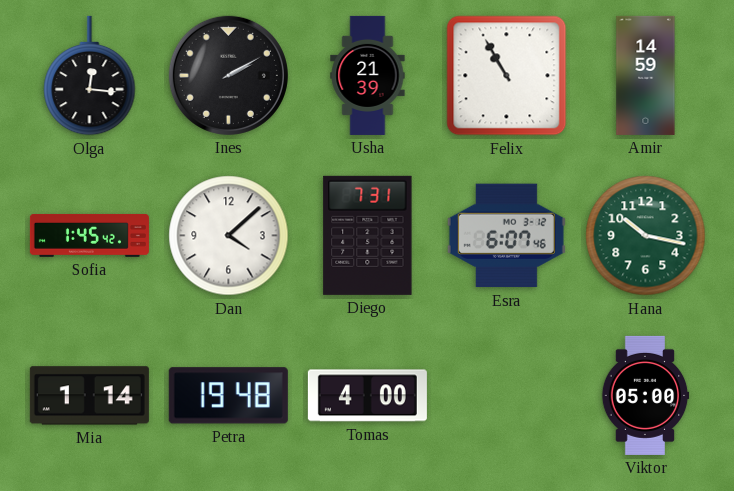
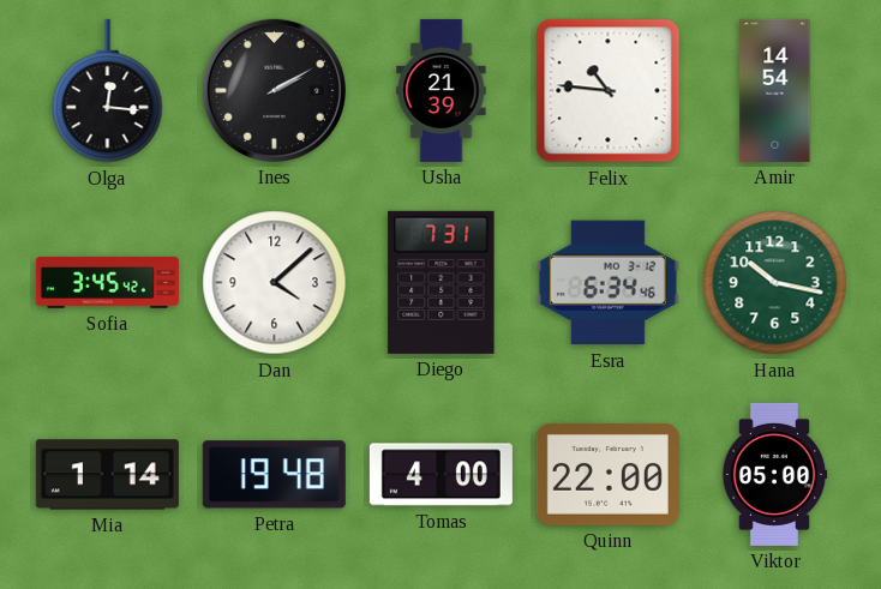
Felix: 10:55 -> 10:46
Amir: 14:59 -> 14:54
Sofia: 1:45 -> 3:45
Esra: 6:07 -> 6:34
Quinn: none -> 22:00
